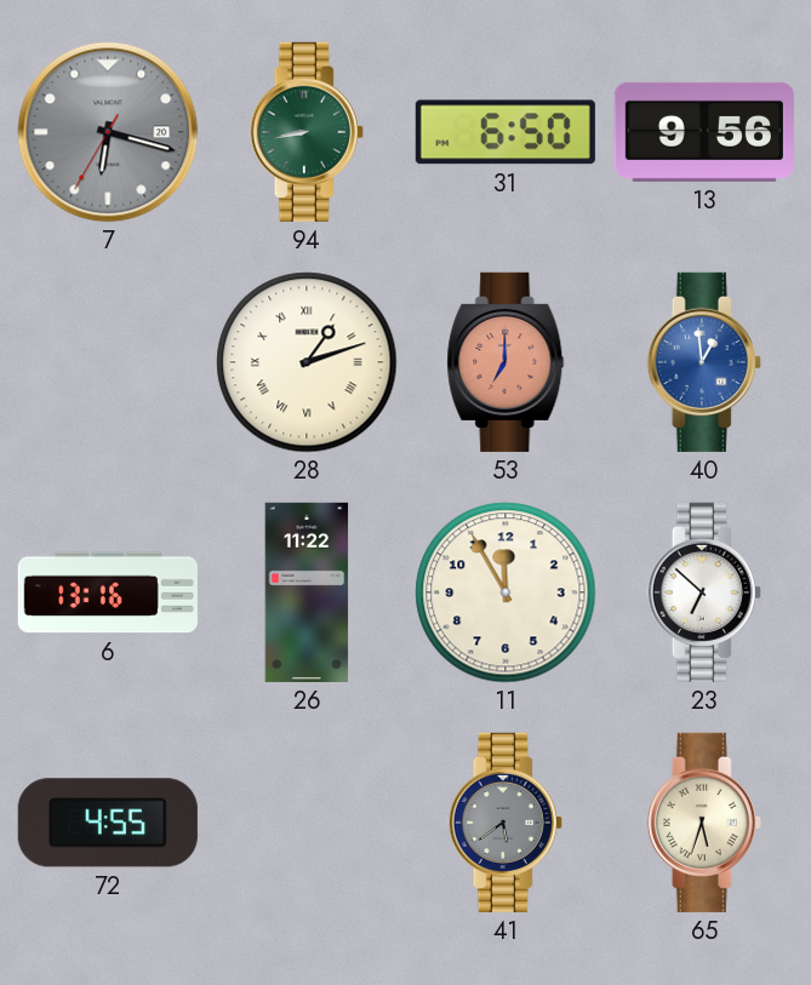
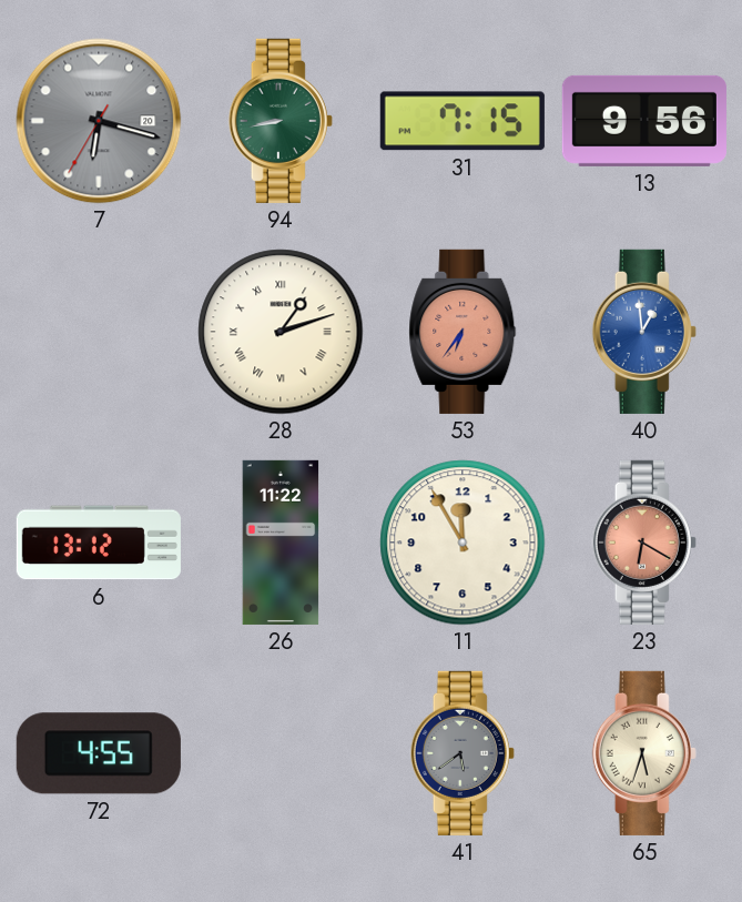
31: 6:50 -> 7:15
53: 7:00 -> 6:36
6: 13:16 -> 13:12
23: 6:52 -> 6:20
23 dial: white -> salmon
